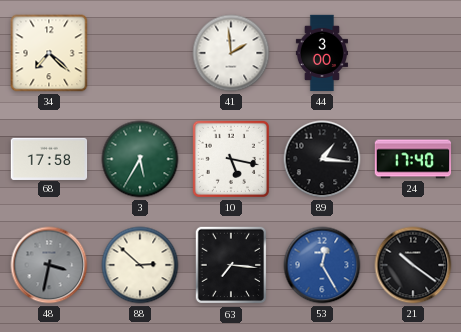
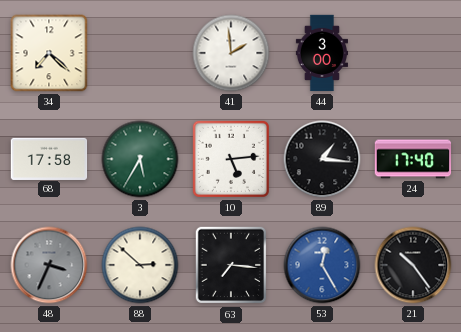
10: 5:17 -> 5:14
48: 3:32 -> 3:34
21: 10:21 -> 10:24
